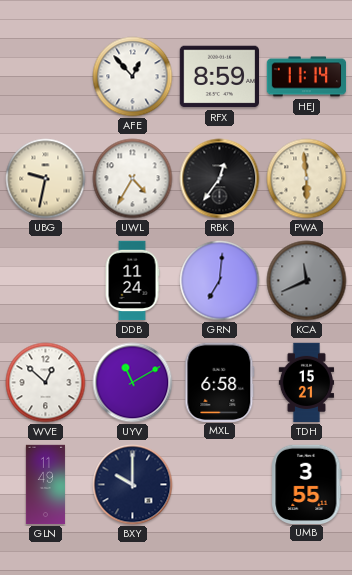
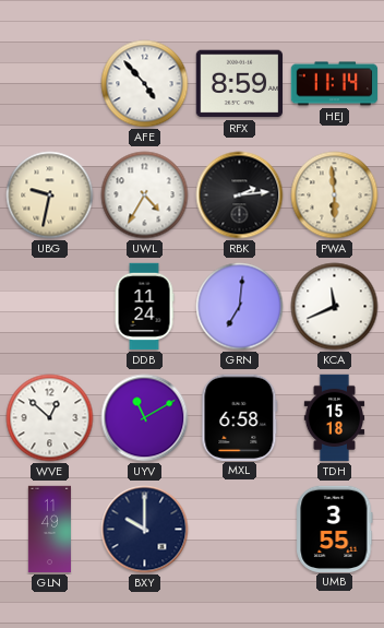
AFE: 12:53 -> 4:53
RBK: 12:36 -> 2:14
KCA dial: grey -> white
TDH: 15:21 -> 15:18
